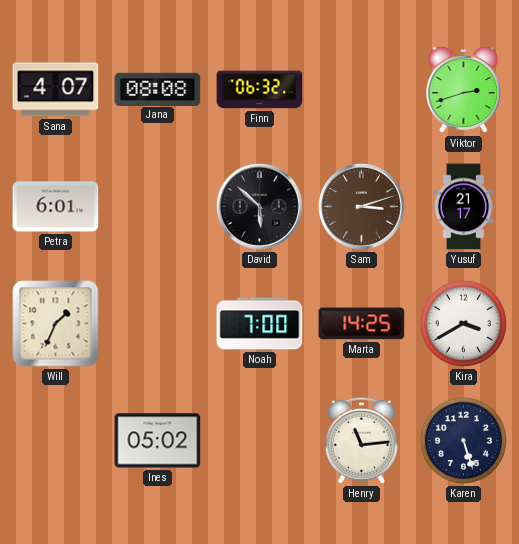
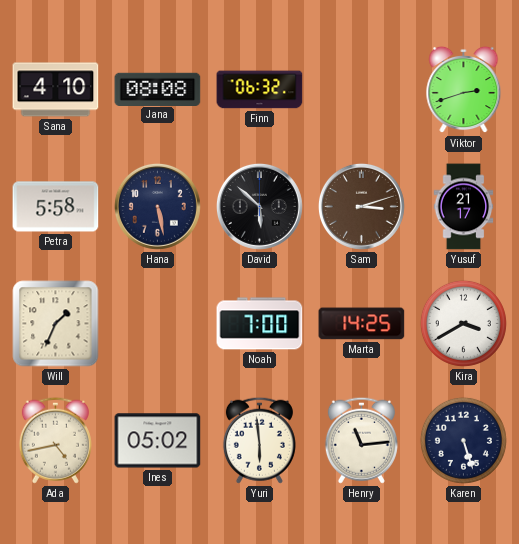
Sana: 4:07 -> 4:10
Petra: 6:01 -> 5:58
Hana: none -> 5:28
Ada: none -> 4:43
Yuri: none -> 5:59
